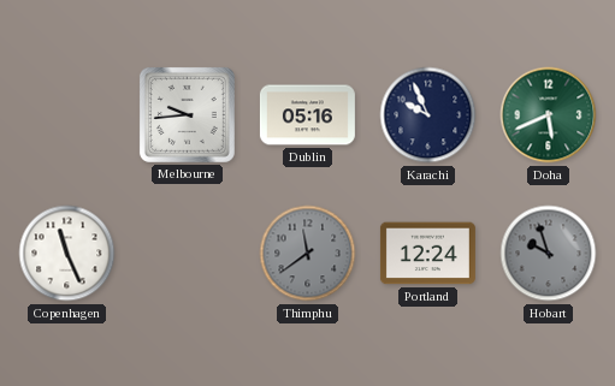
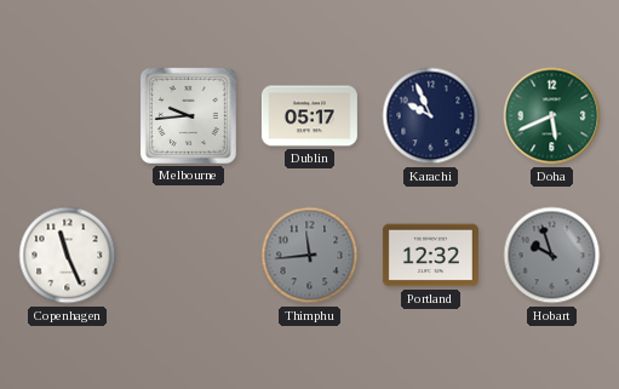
Dublin: 05:16 -> 05:17
Thimphu: 11:39 -> 11:44
Portland: 12:24 -> 12:32
